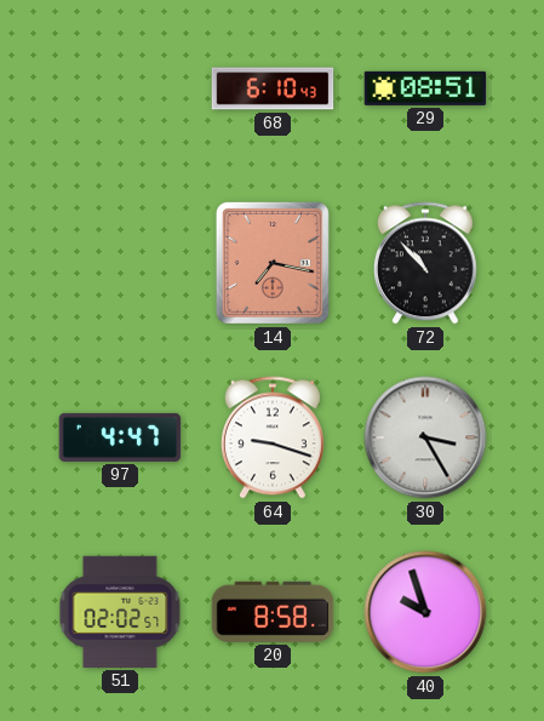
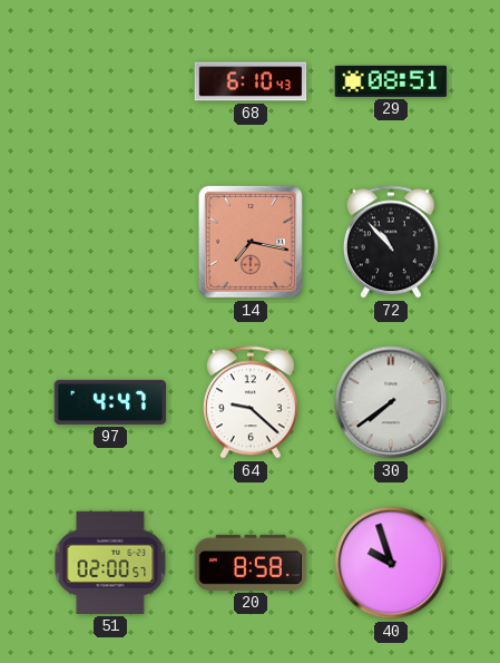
64: 9:18 -> 9:22
30: 3:25 -> 7:39
51: 02:02 -> 02:00
